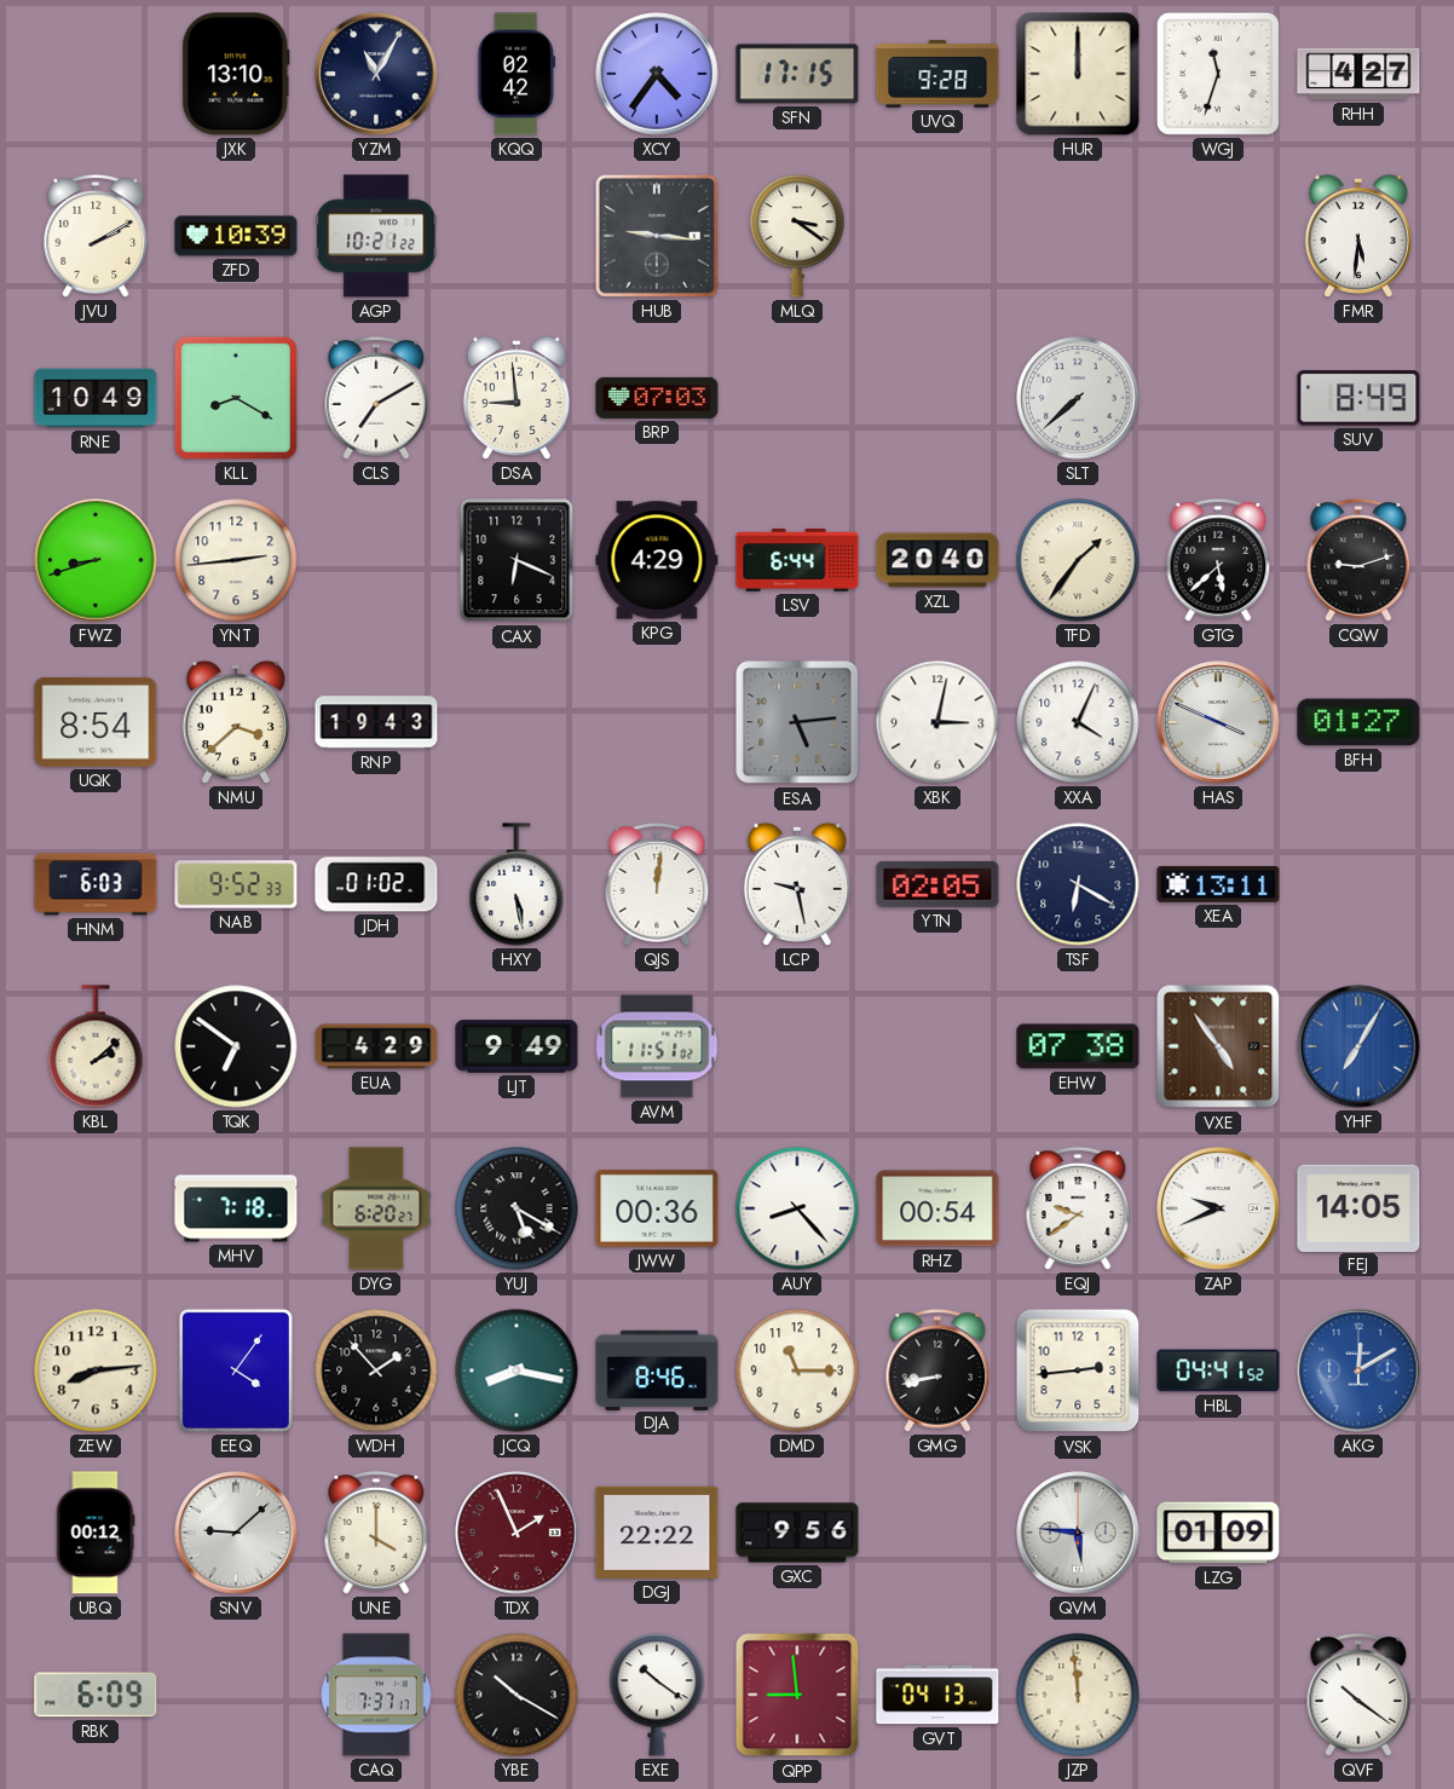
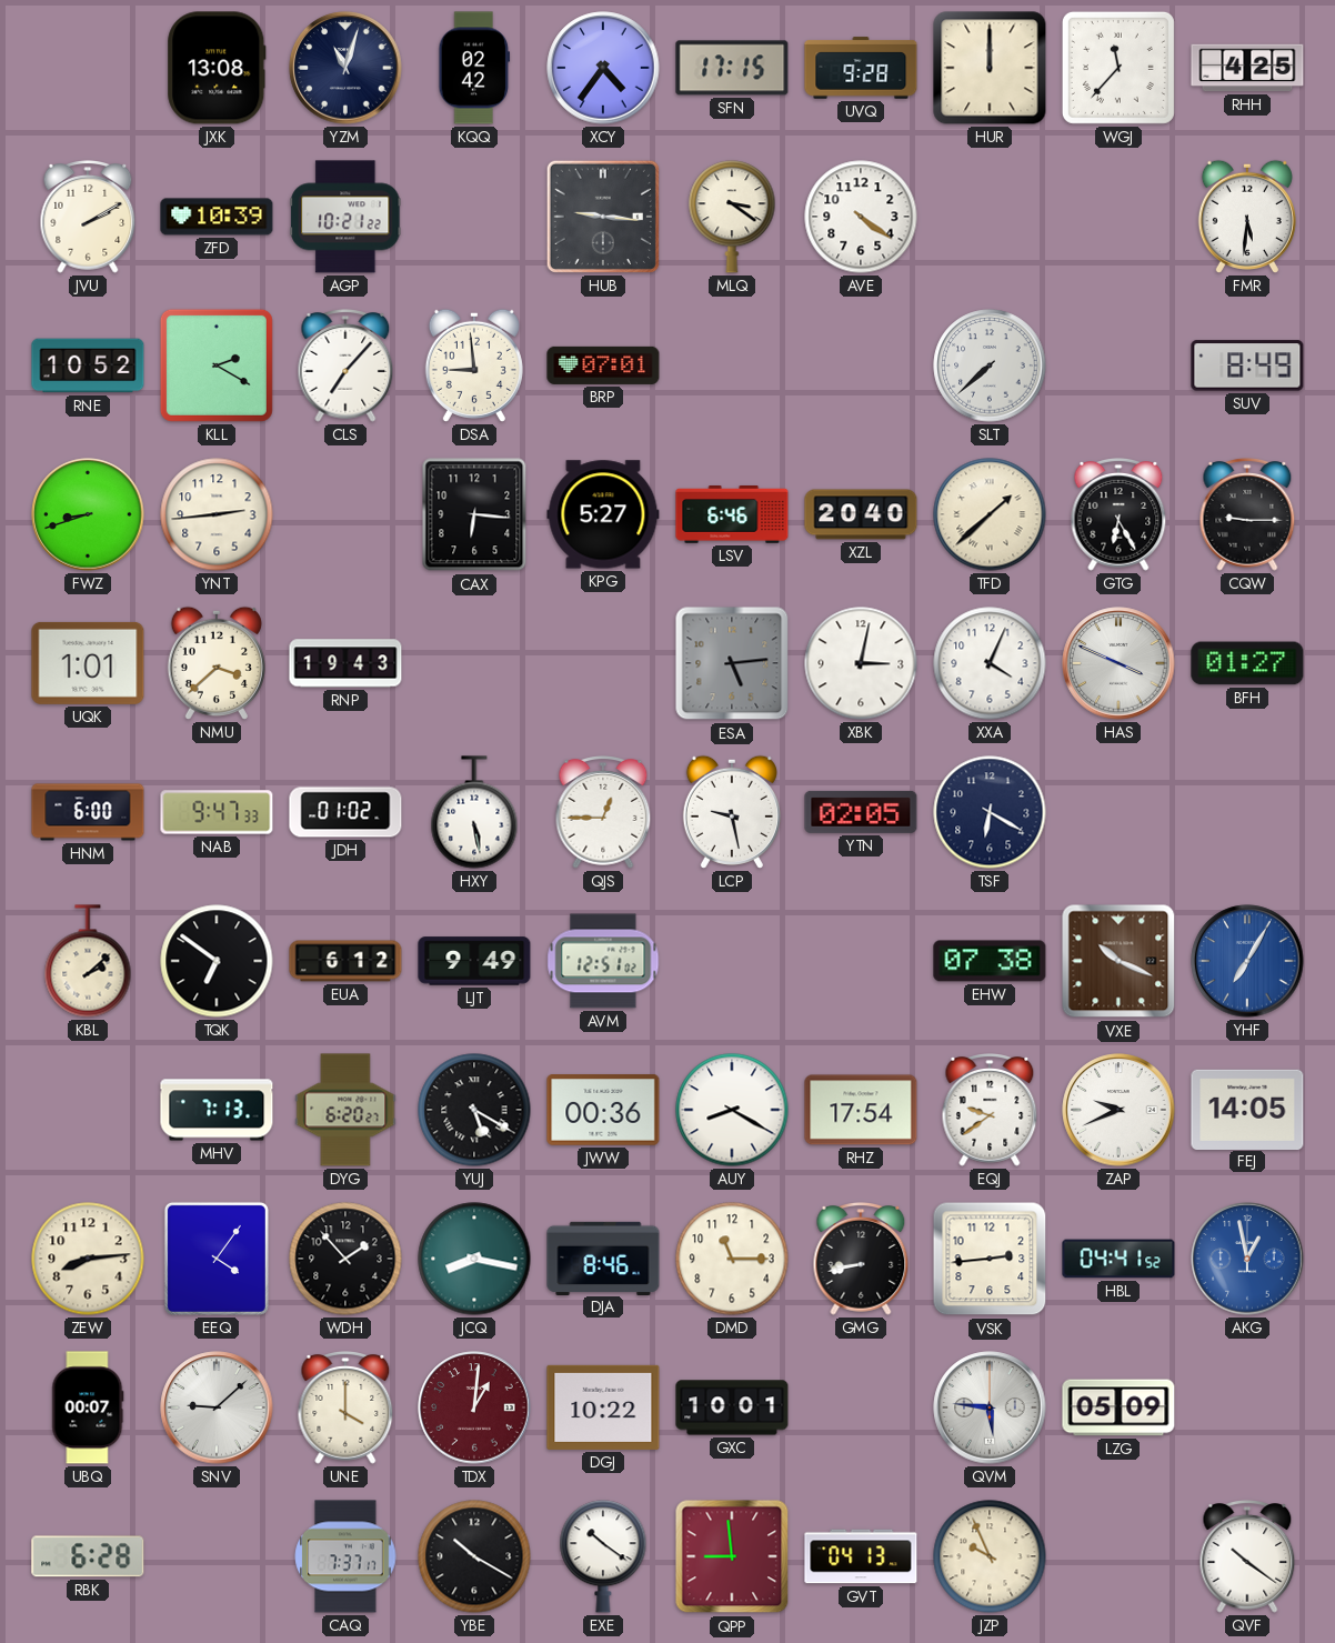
JXK: 13:10 -> 13:08
YZM: 11:05 -> 11:03
WGJ: 11:33 -> 11:37
RHH: 4:27 -> 4:25
AVE: none -> 4:21
RNE: 10:49 -> 10:52
KLL: 8:20 -> 2:20
CLS: 7:10 -> 7:07
BRP: 07:03 -> 07:01
CAX: 6:19 -> 6:16
KPG: 4:29 -> 5:27
LSV: 6:44 -> 6:46
TFD: 1:36 -> 1:38
GTG: 5:38 -> 6:25
CQW: 9:12 -> 9:15
UQK: 8:54 -> 1:01
HNM: 6:03 -> 6:00
NAB: 9:52 -> 9:47
QJS: 12:01 -> 12:45
XEA: 13:11 -> none
EUA: 4:29 -> 6:12
AVM: 11:51 -> 12:51
VXE: 4:54 -> 10:19
MHV: 7:18 -> 7:13
AUY: 8:23 -> 8:20
RHZ: 00:54 -> 17:54
AKG: 12:10 -> 12:58
UBQ: 00:12 -> 00:07
TDX: 1:56 -> 1:01
DGJ: 22:22 -> 10:22
GXC: 9:56 -> 10:01
LZG: 01:09 -> 05:09
RBK: 6:09 -> 6:28
JZP: 11:59 -> 9:56
